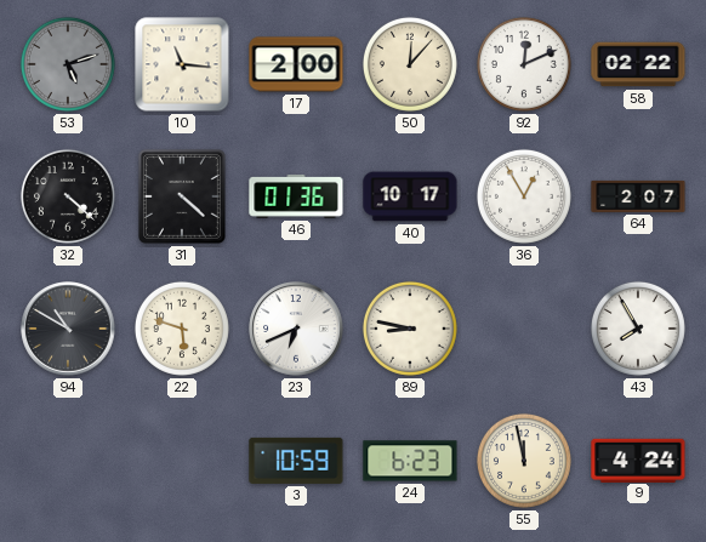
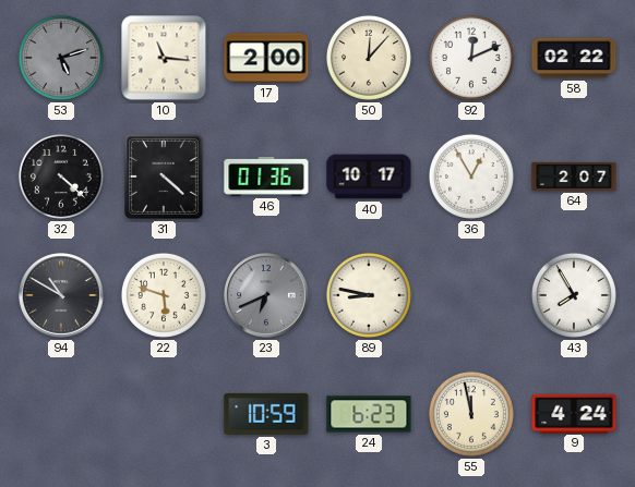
23 dial: white -> grey
